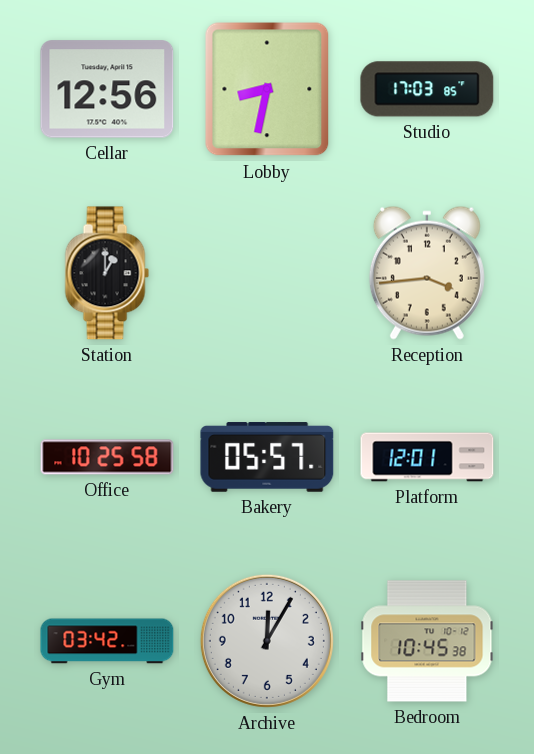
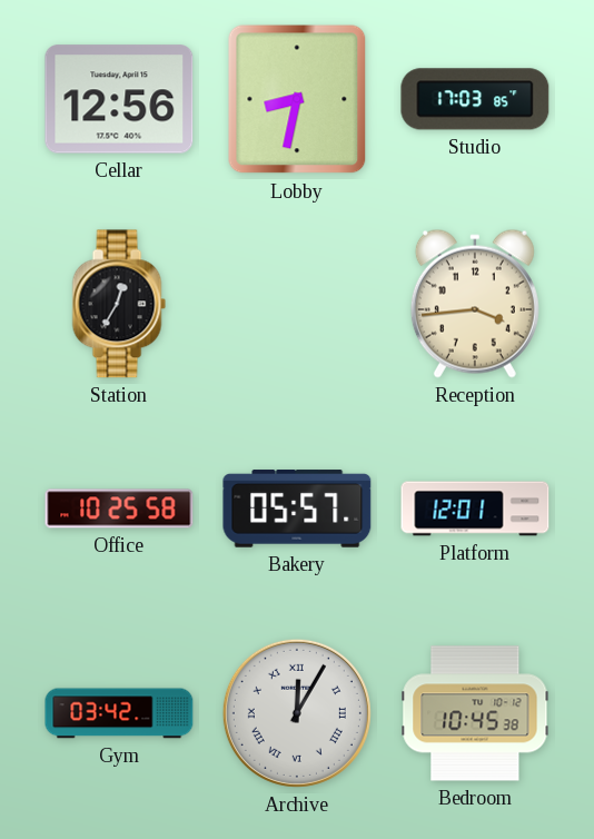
Station: 1:00 -> 12:35
Archive numerals: Arabic -> Roman
